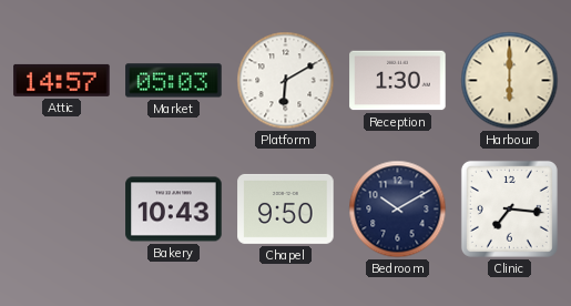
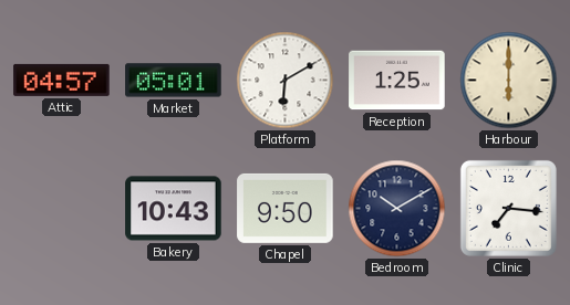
Attic: 14:57 -> 04:57
Market: 05:03 -> 05:01
Reception: 1:30 -> 1:25
